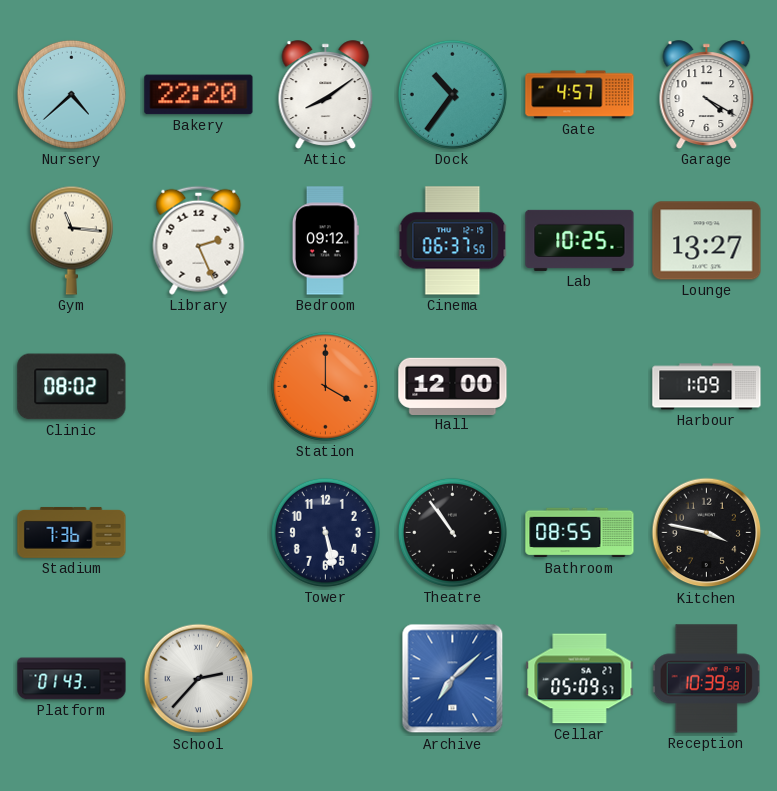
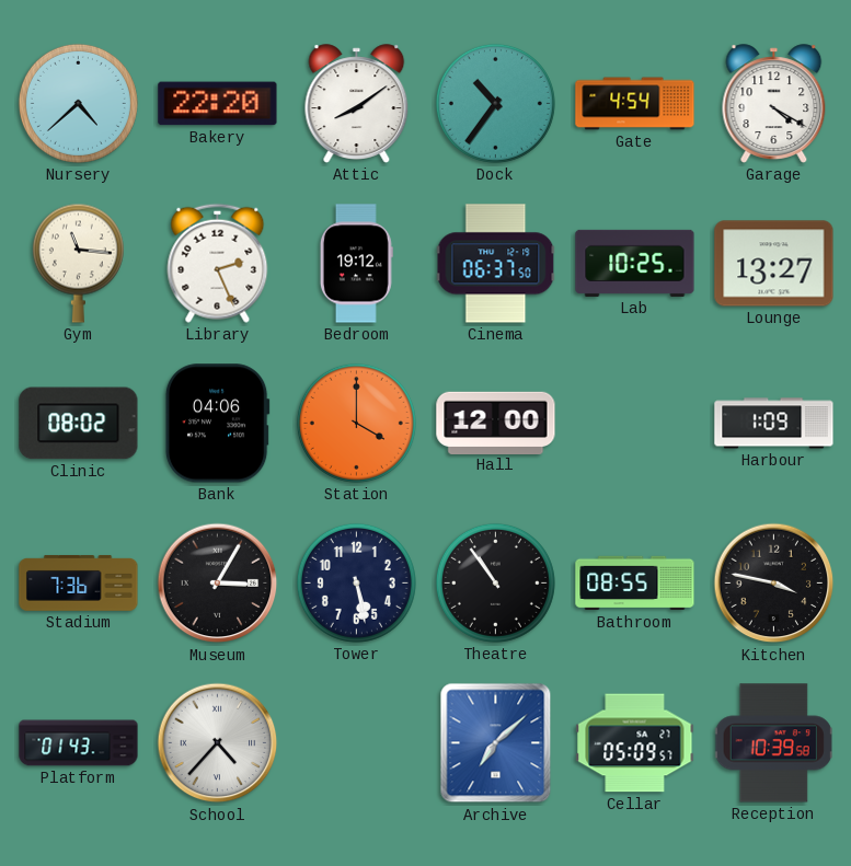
Gate: 4:57 -> 4:54
Bedroom: 09:12 -> 19:12
Bank: none -> 04:06
Museum: none -> 3:05
School: 2:37 -> 4:37
